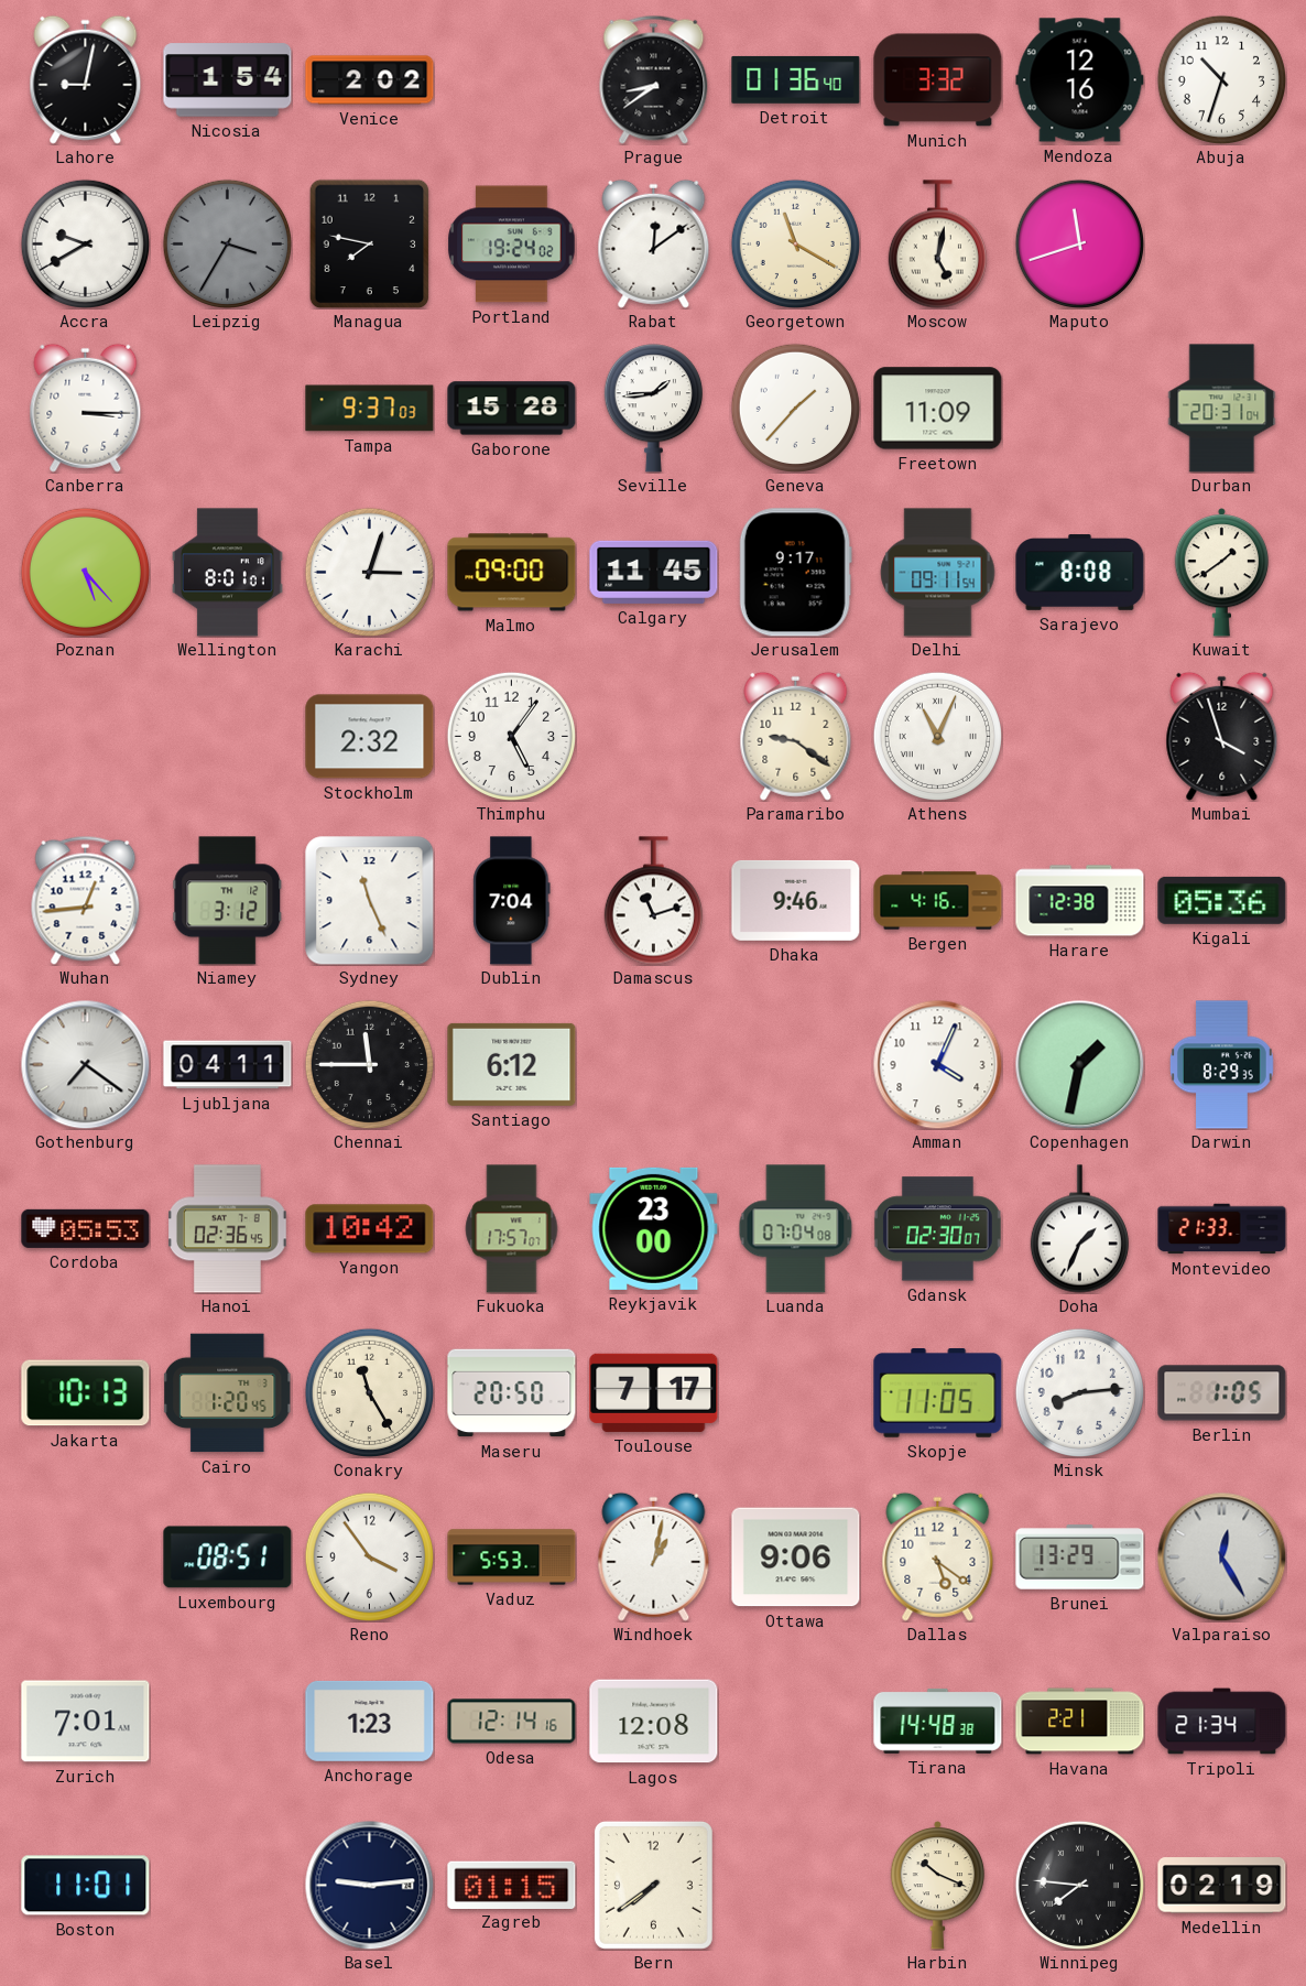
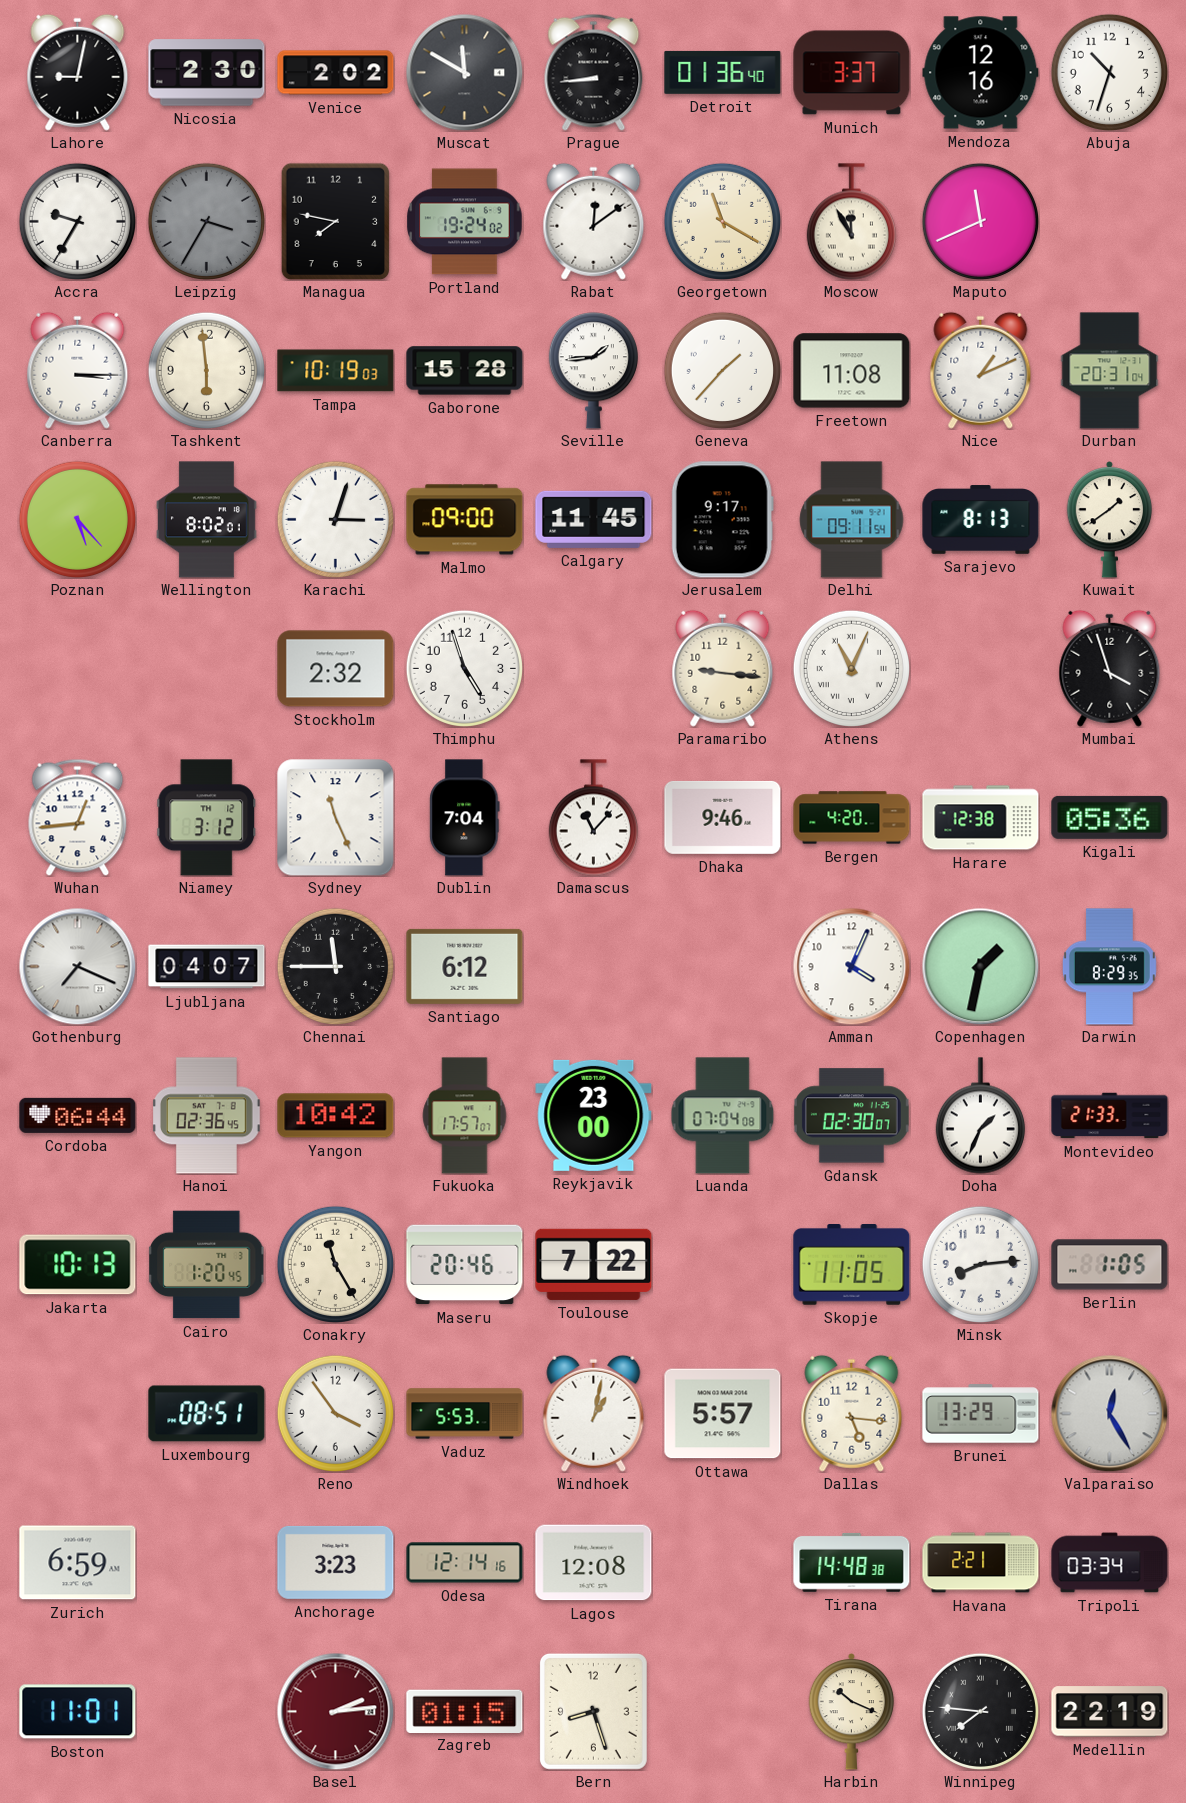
Nicosia: 1:54 -> 2:30
Muscat: none -> 11:50
Prague: 8:39 -> 8:44
Munich: 3:32 -> 3:37
Accra: 9:40 -> 9:35
Moscow: 5:02 -> 11:55
Maputo: 11:42 -> 11:41
Tashkent: none -> 5:59
Tampa: 9:37 -> 10:19
Freetown: 11:09 -> 11:08
Nice: none -> 1:11
Wellington: 8:01 -> 8:02
Sarajevo: 8:08 -> 8:13
Thimphu: 5:06 -> 4:57
Paramaribo: 9:21 -> 9:16
Damascus: 11:12 -> 11:07
Bergen: 4:16 -> 4:20
Gothenburg: 7:21 -> 7:19
Ljubljana: 04:11 -> 04:07
Cordoba: 05:53 -> 06:44
Maseru: 20:50 -> 20:46
Toulouse: 7:17 -> 7:22
Ottawa: 9:06 -> 5:57
Dallas: 5:21 -> 5:16
Zurich: 7:01 -> 6:59
Anchorage: 1:23 -> 3:23
Tripoli: 21:34 -> 03:34
Basel: 9:14 -> 2:14
Basel dial: navy -> burgundy
Bern: 7:39 -> 8:27
Medellin: 02:19 -> 22:19
